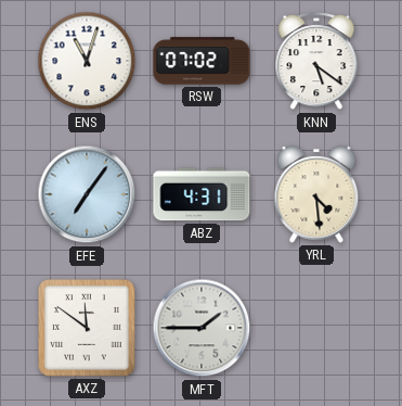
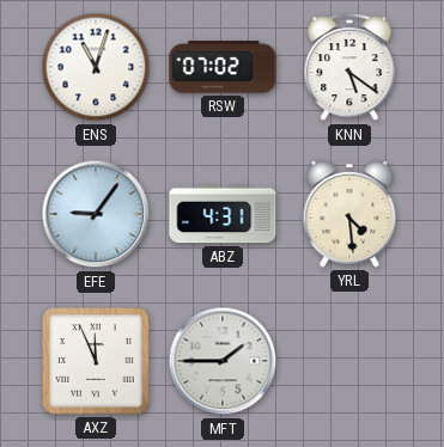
EFE: 7:06 -> 9:06
AXZ: 11:51 -> 11:56
